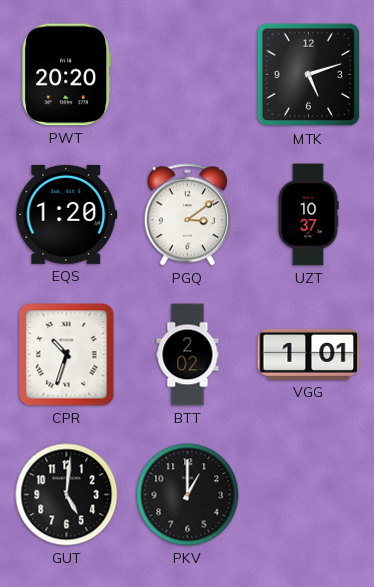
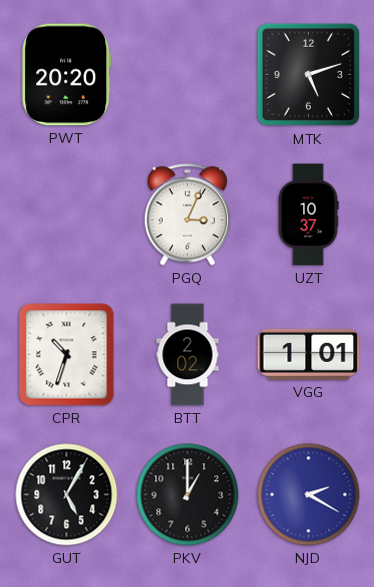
EQS: 1:20 -> none
PGQ: 3:09 -> 3:04
GUT: 5:01 -> 5:05
NJD: none -> 2:20
